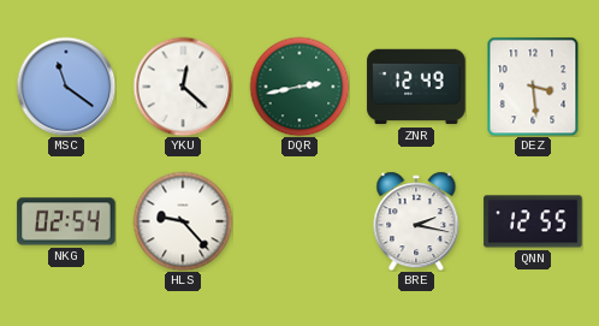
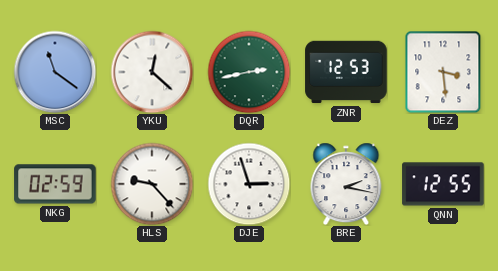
ZNR: 12:49 -> 12:53
NKG: 02:54 -> 02:59
DJE: none -> 2:57
